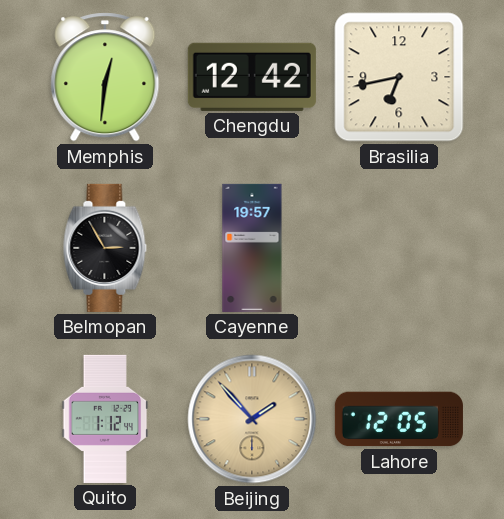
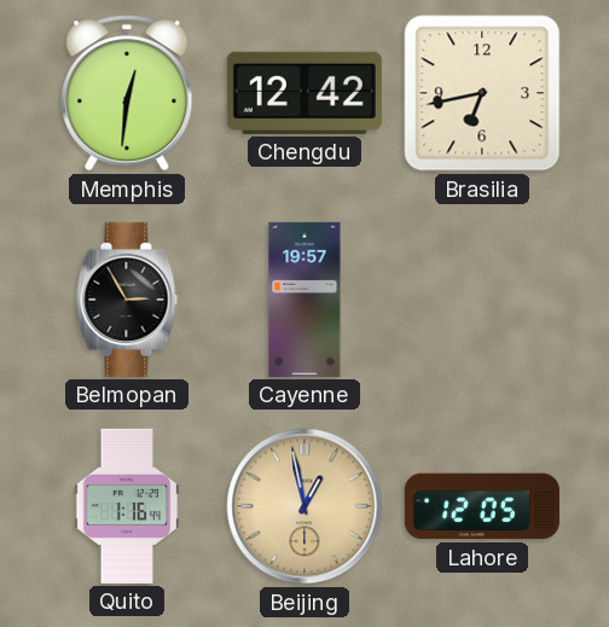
Quito: 1:12 -> 1:16
Beijing: 1:53 -> 12:58
